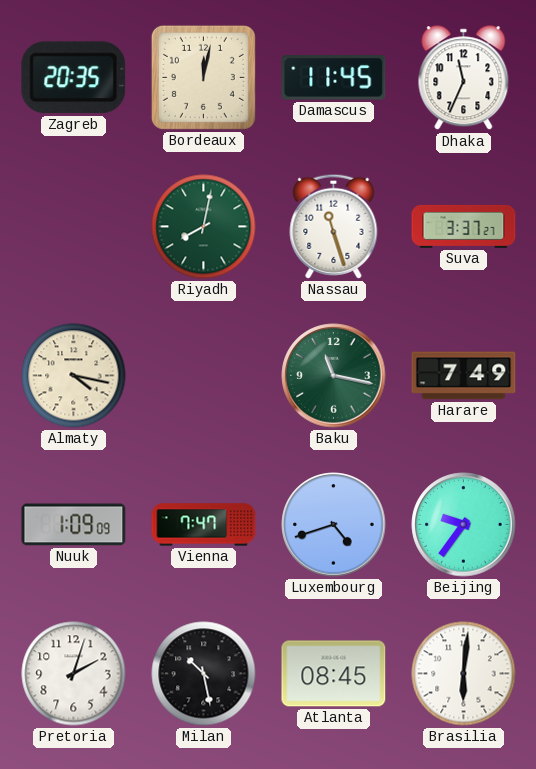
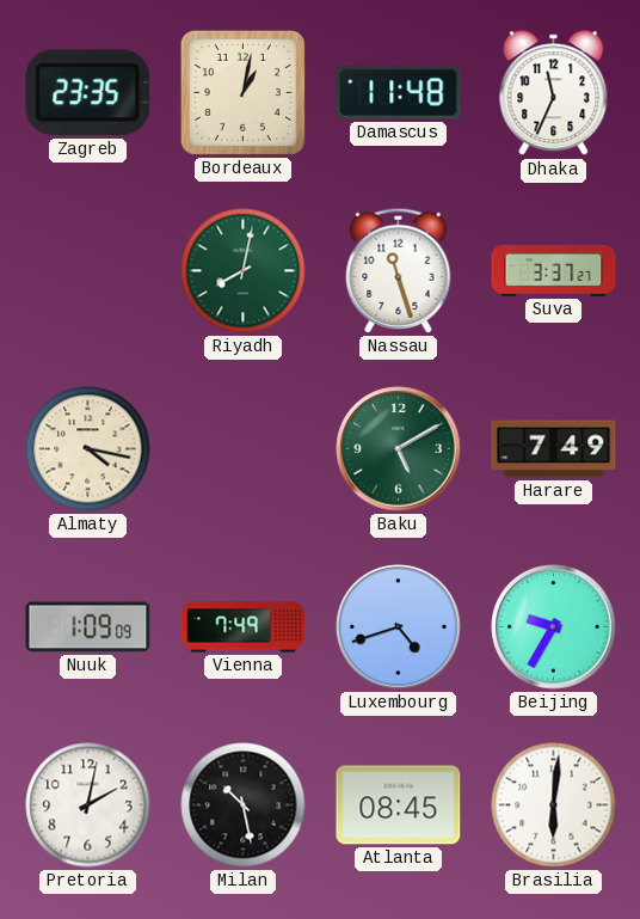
Zagreb: 20:35 -> 23:35
Bordeaux: 12:02 -> 1:02
Damascus: 11:45 -> 11:48
Baku: 11:17 -> 5:10
Vienna: 7:47 -> 7:49
Beijing: 9:36 -> 9:35
Pretoria: 2:03 -> 2:02
